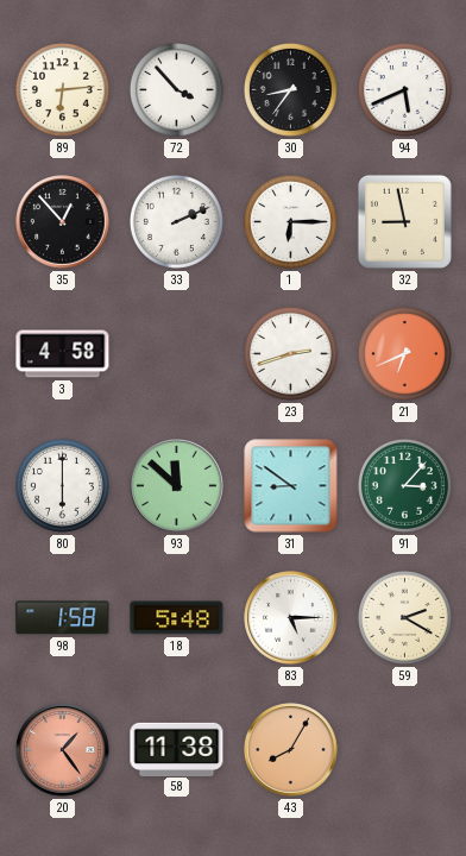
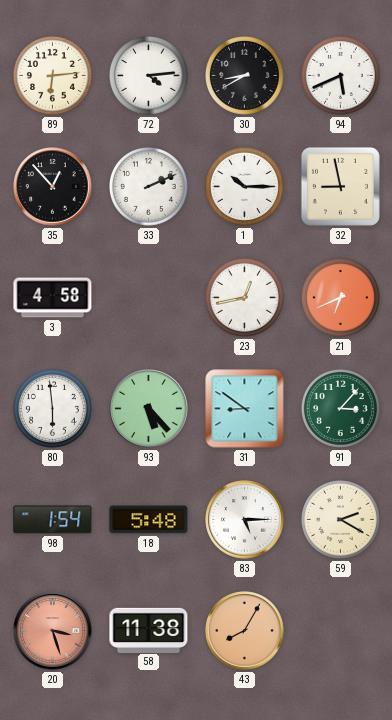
72: 3:53 -> 4:14
30: 8:36 -> 8:40
1: 6:15 -> 10:15
23: 2:42 -> 12:43
80: 6:00 -> 5:59
93: 11:52 -> 5:23
98: 1:58 -> 1:54
20: 1:24 -> 3:27
